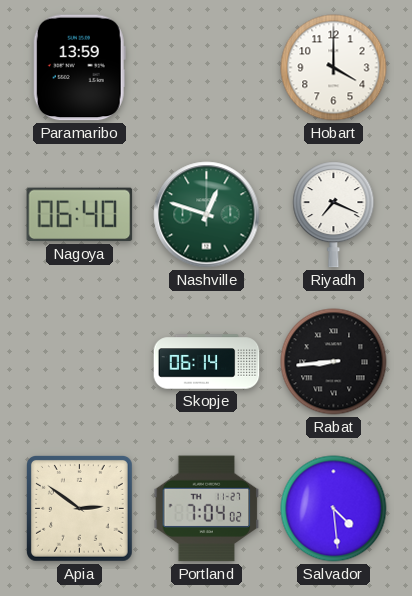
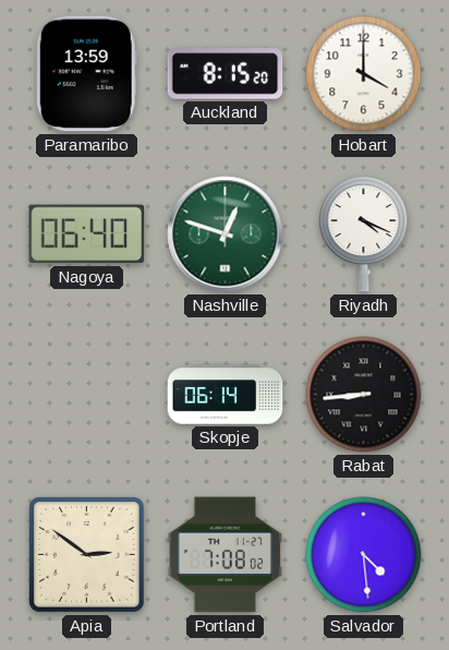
Auckland: none -> 8:15
Riyadh: 7:19 -> 4:19
Portland: 7:04 -> 7:08
